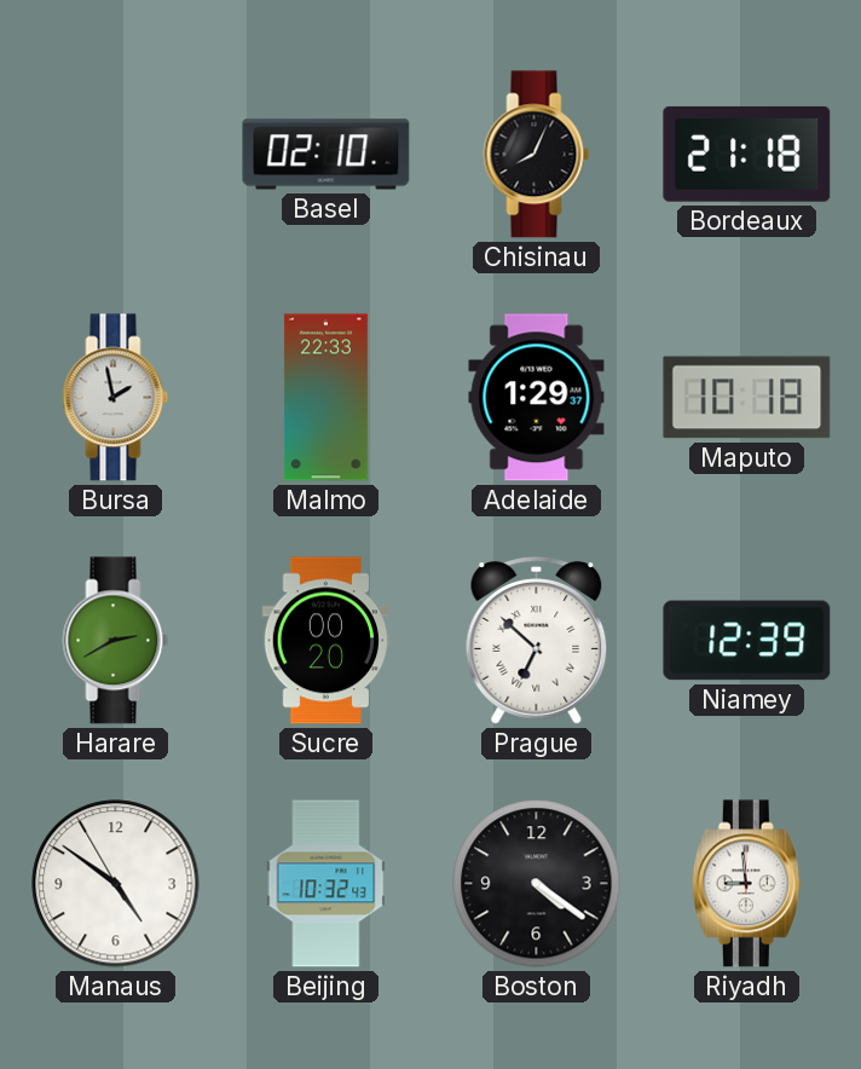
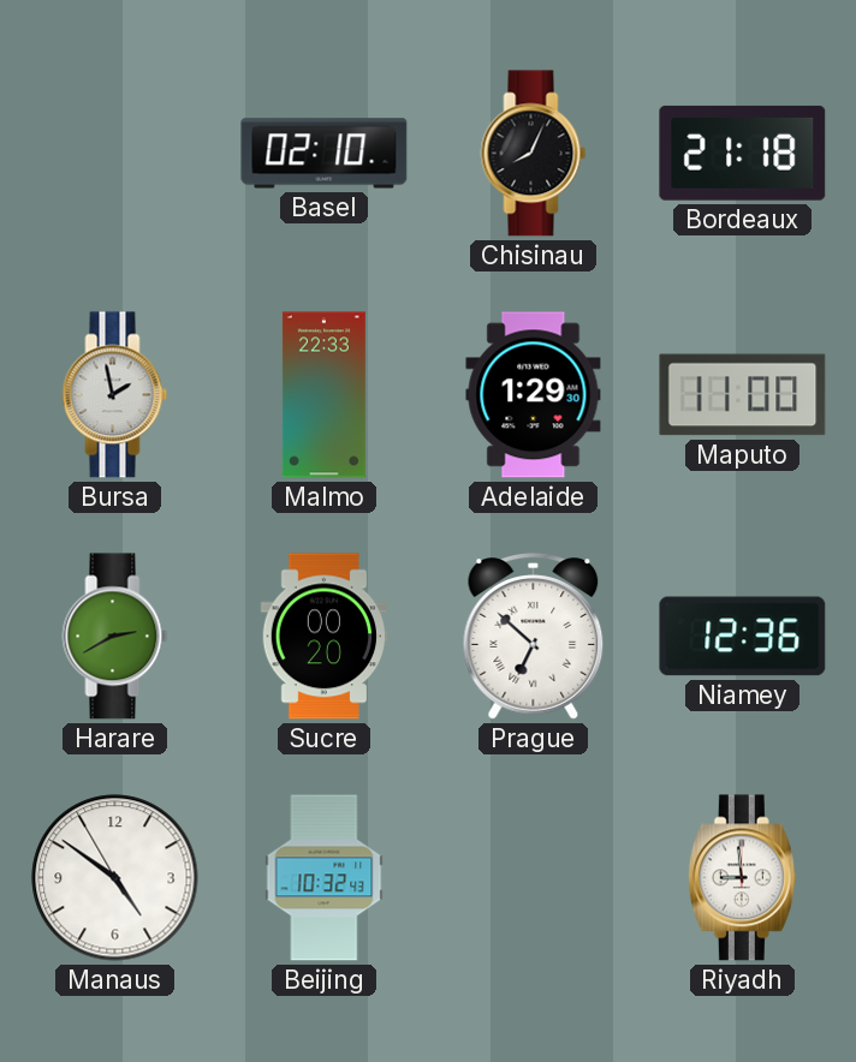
Adelaide: 1:29:37 -> 1:29:30
Maputo: 10:18 -> 11:00
Niamey: 12:39 -> 12:36
Boston: 4:21 -> none
